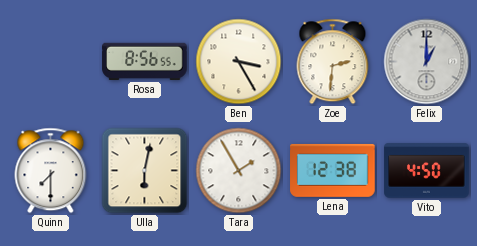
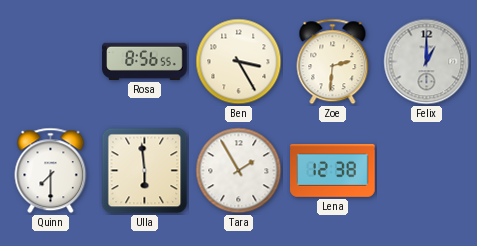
Ulla: 6:02 -> 5:59
Vito: 4:50 -> none
